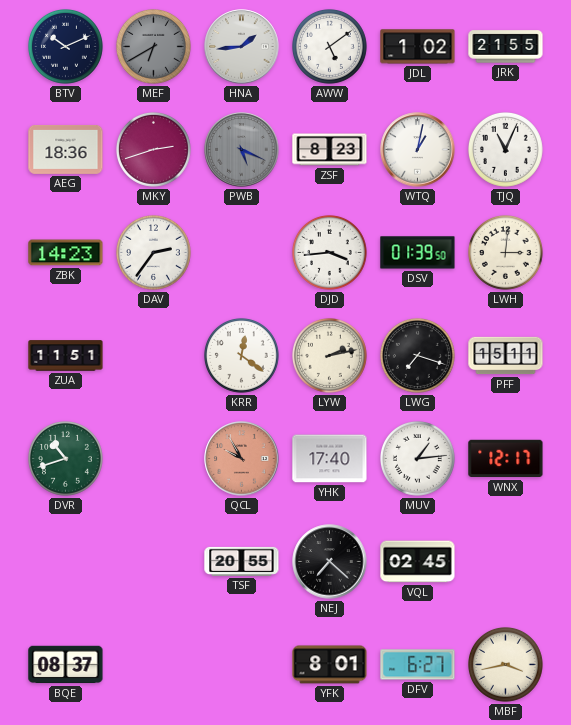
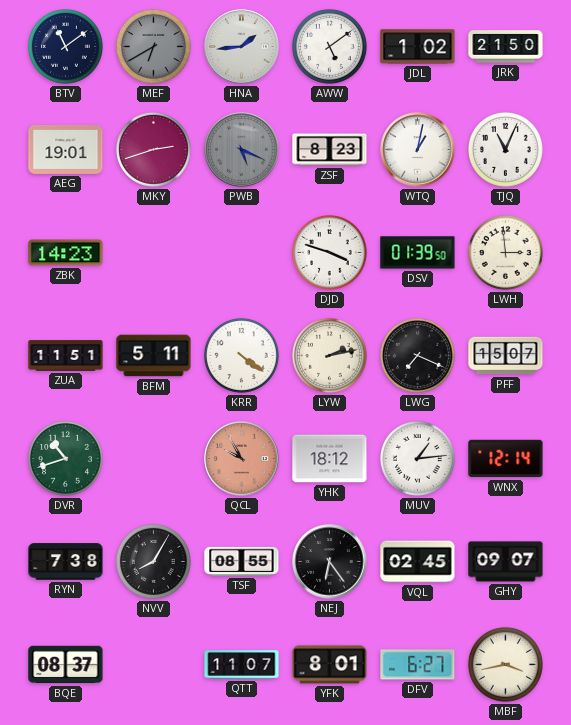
BTV: 10:11 -> 11:09
JRK: 21:55 -> 21:50
AEG: 18:36 -> 19:01
DAV: 2:36 -> none
DJD: 3:44 -> 3:48
LWH: 3:01 -> 2:59
BFM: none -> 5:11
KRR: 12:21 -> 4:21
LWG: 7:18 -> 7:19
PFF: 15:11 -> 15:07
YHK: 17:40 -> 18:12
WNX: 12:17 -> 12:14
RYN: none -> 7:38
NVV: none -> 8:05
TSF: 20:55 -> 08:55
NEJ: 7:22 -> 6:24
GHY: none -> 09:07
QTT: none -> 11:07
